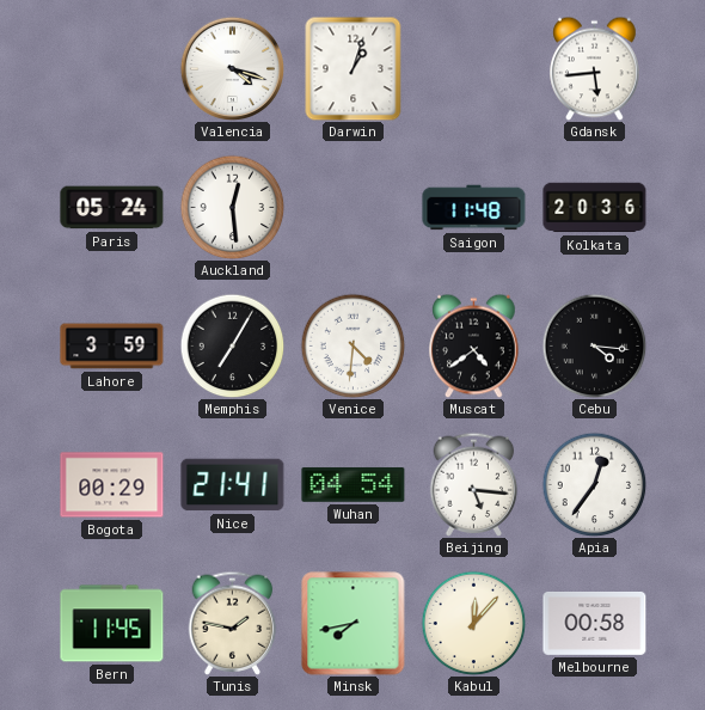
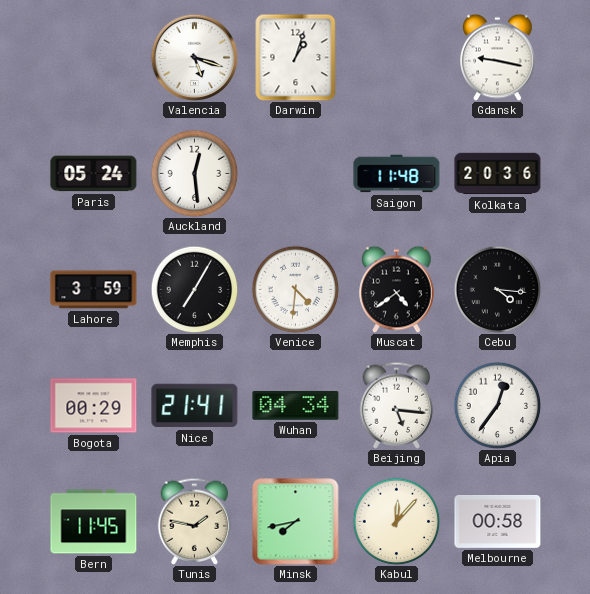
Valencia: 4:18 -> 5:18
Gdansk: 5:44 -> 9:17
Wuhan: 04:54 -> 04:34
